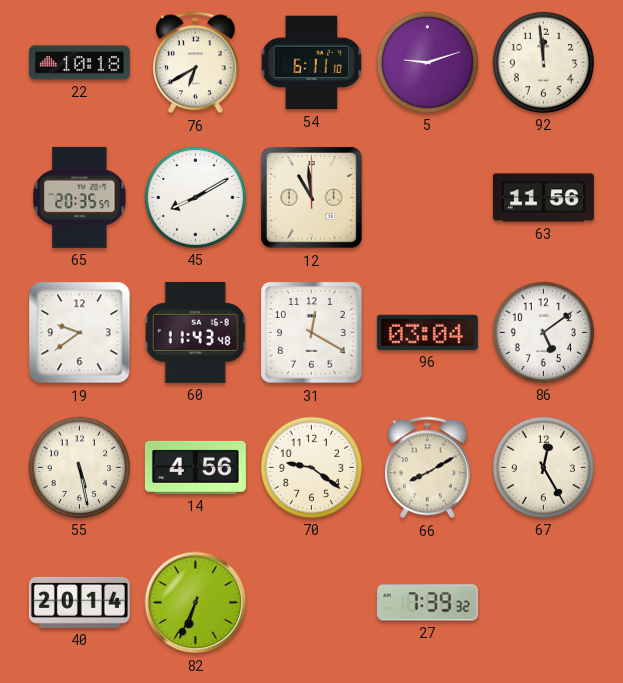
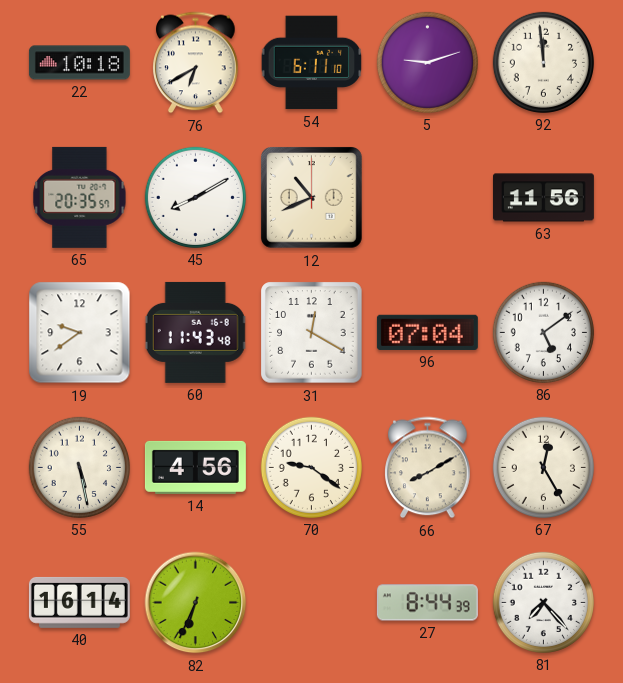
12: 10:59 -> 10:41
96: 03:04 -> 07:04
40: 20:14 -> 16:14
27: 7:39 -> 8:44
81: none -> 7:23
